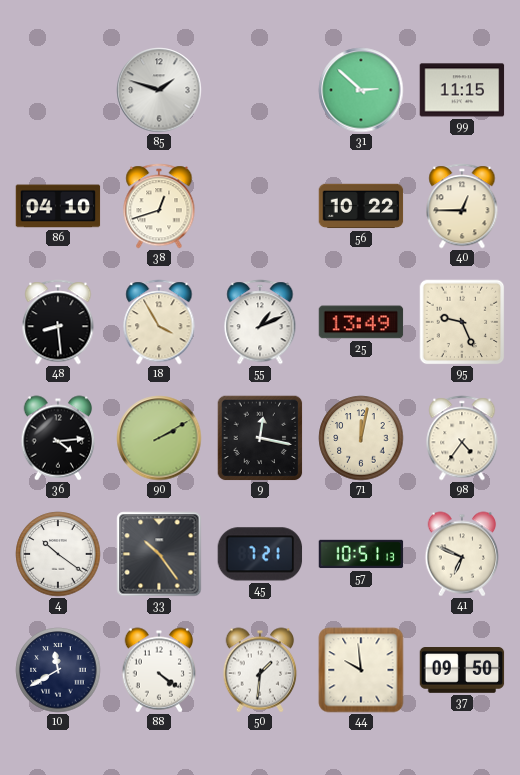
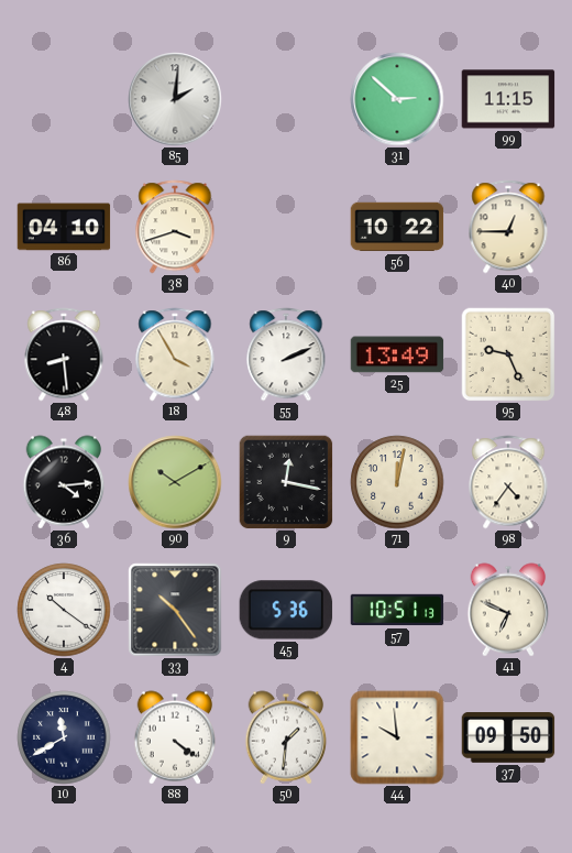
85: 1:48 -> 2:01
38: 12:42 -> 3:42
55: 1:11 -> 2:11
90: 2:10 -> 10:10
45: 7:21 -> 5:36
